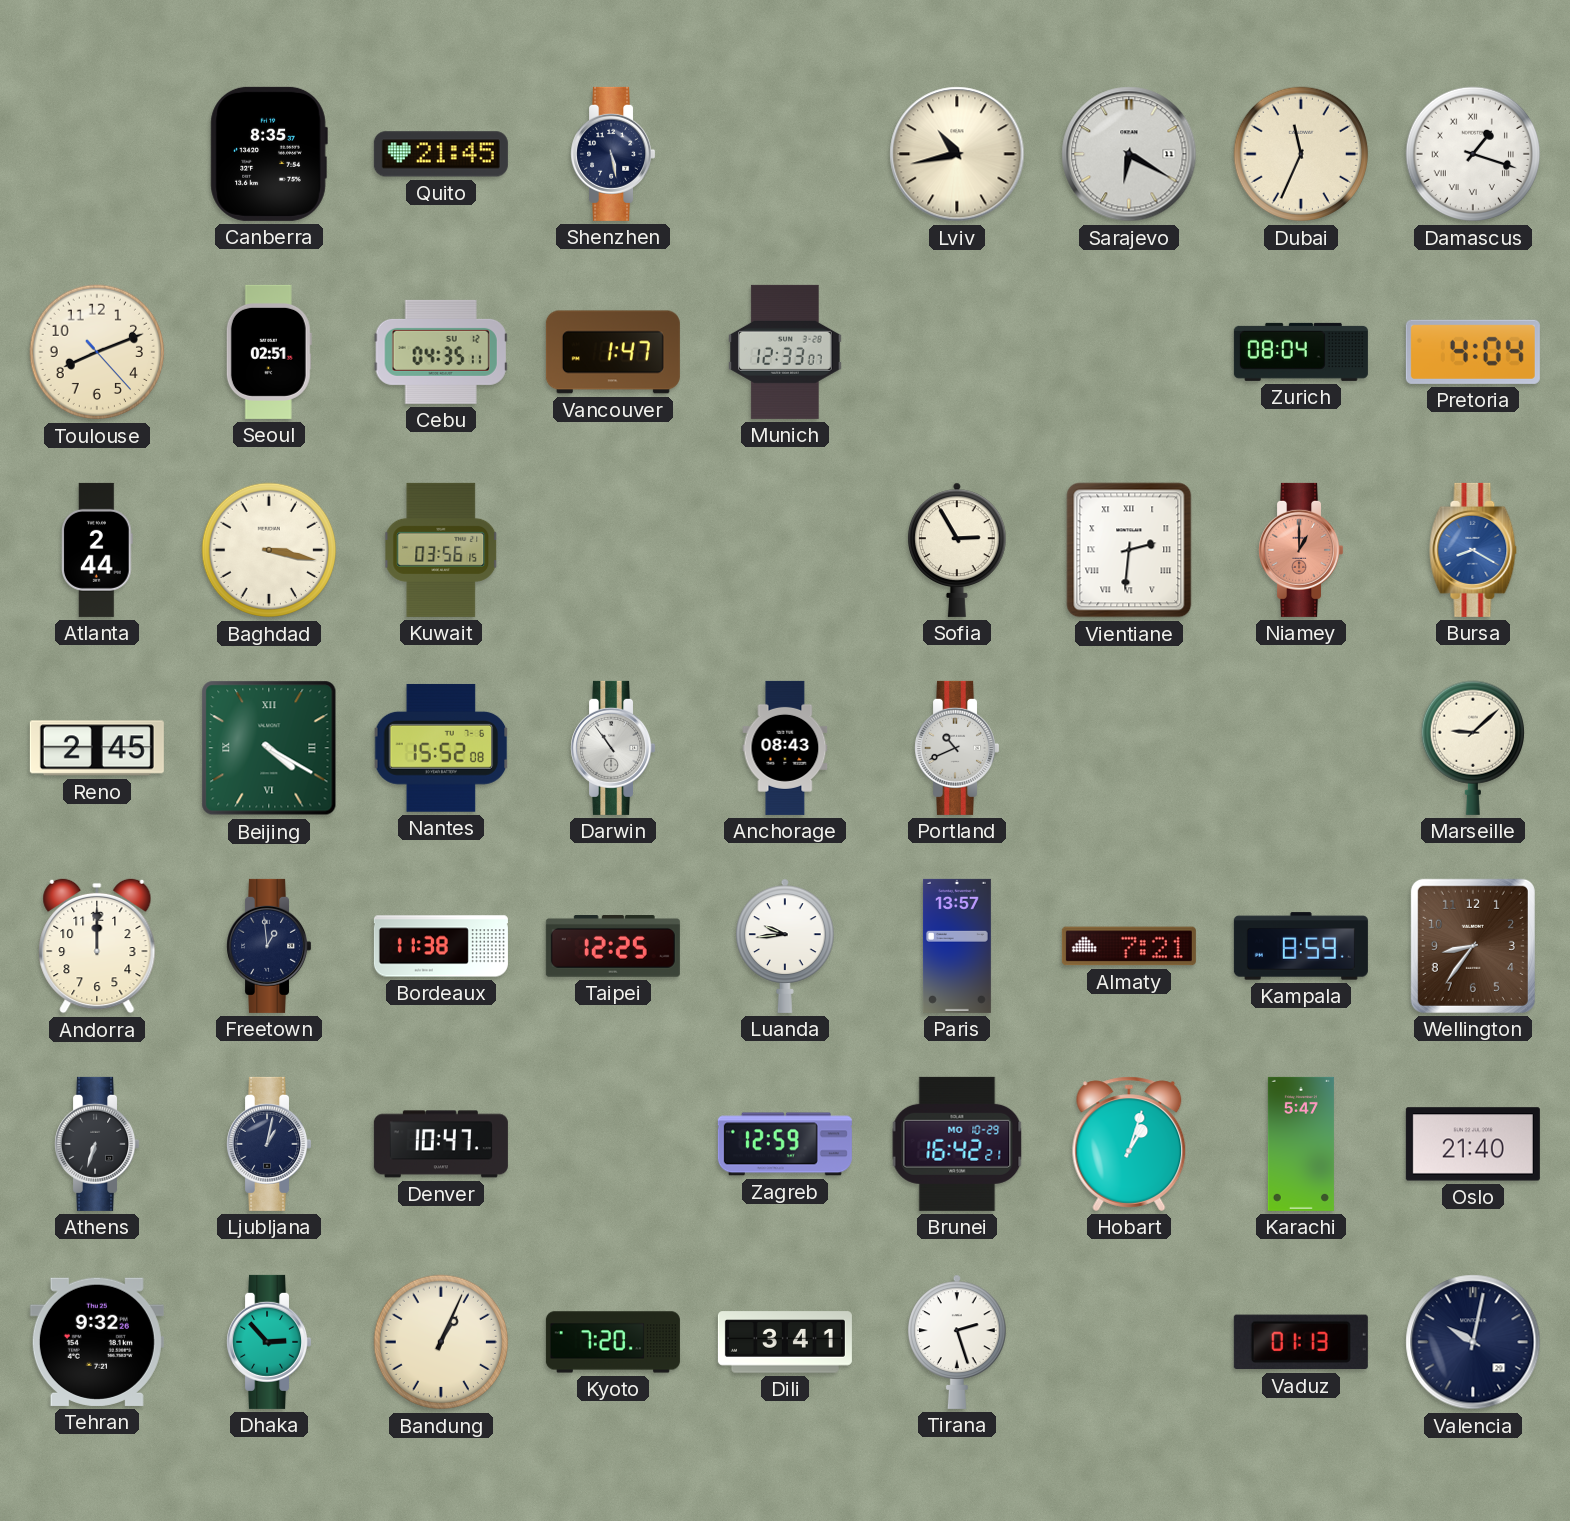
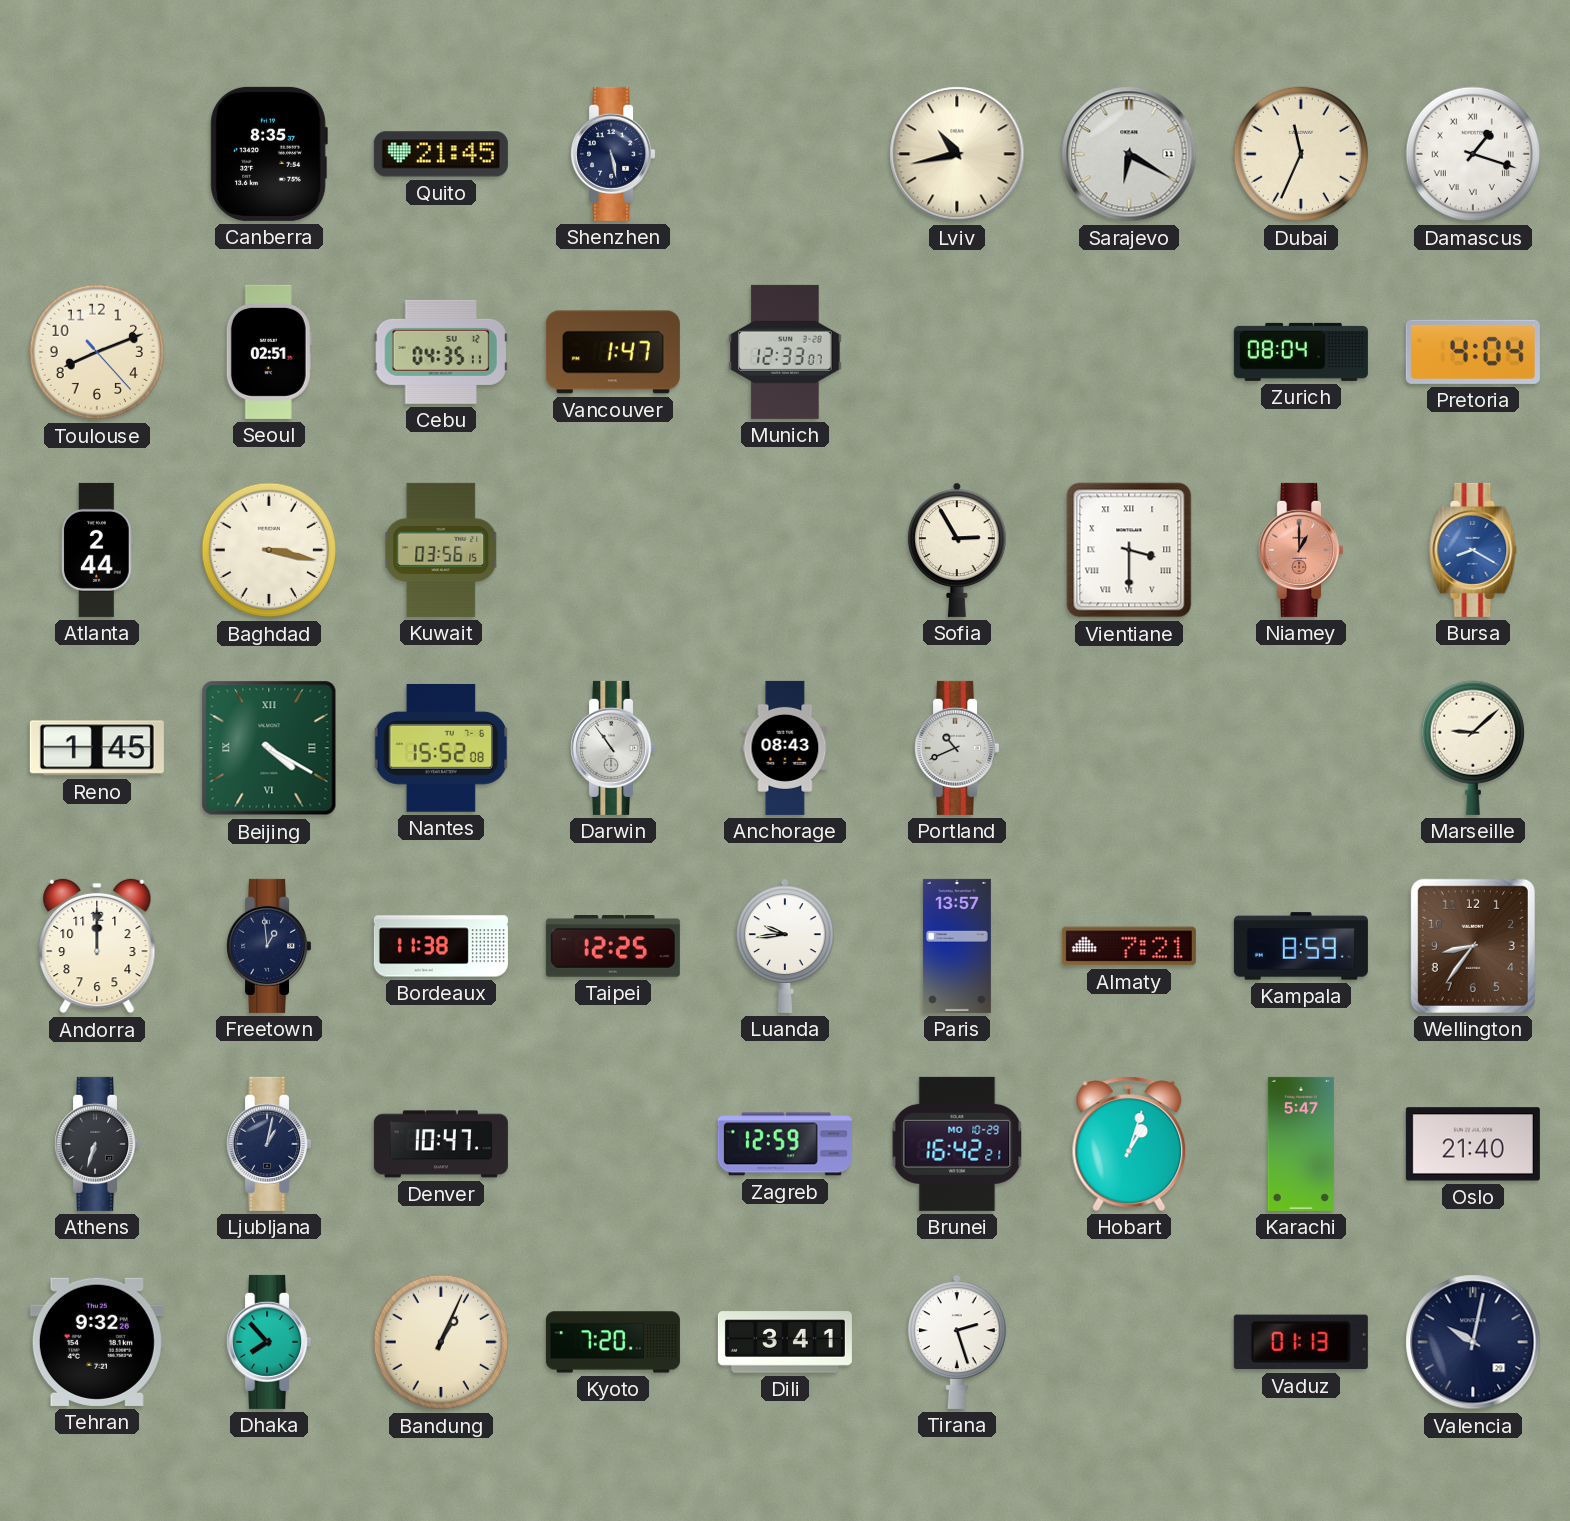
Vientiane: 2:31 -> 3:30
Reno: 2:45 -> 1:45
Dhaka: 2:53 -> 7:53
